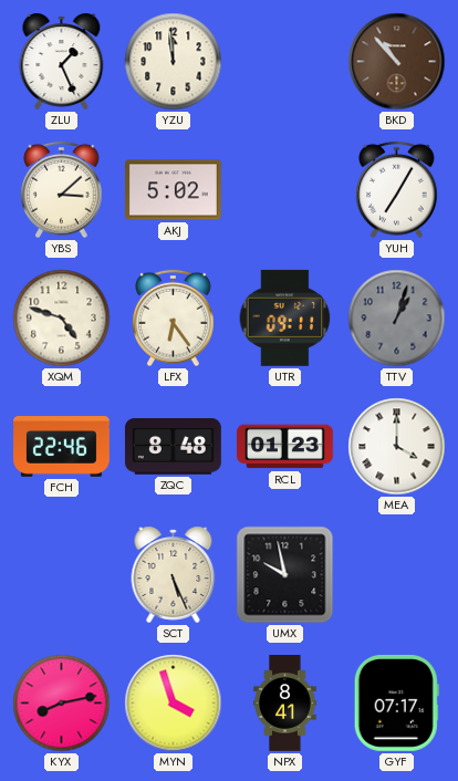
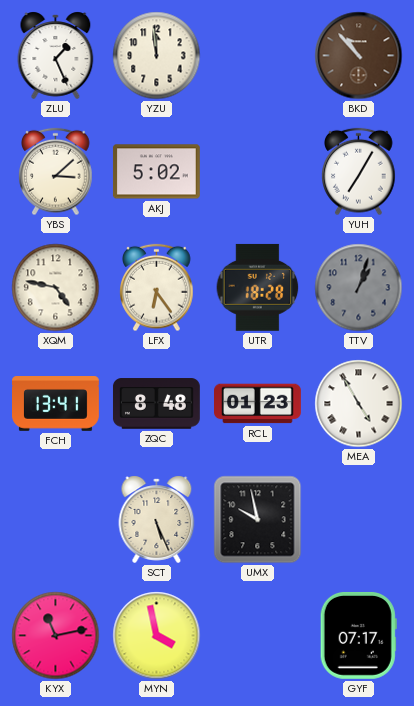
XQM: 4:48 -> 4:47
UTR: 09:11 -> 18:28
FCH: 22:46 -> 13:41
MEA: 4:00 -> 4:55
KYX: 8:13 -> 11:13
MYN: 3:57 -> 3:58
NPX: 8:41 -> none
